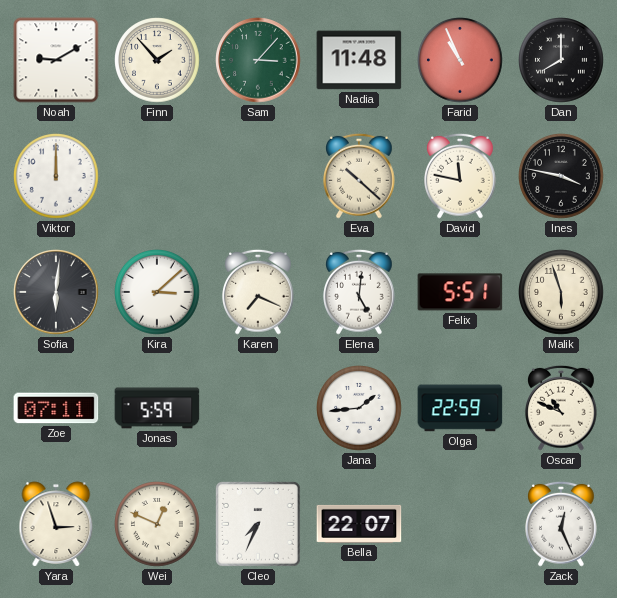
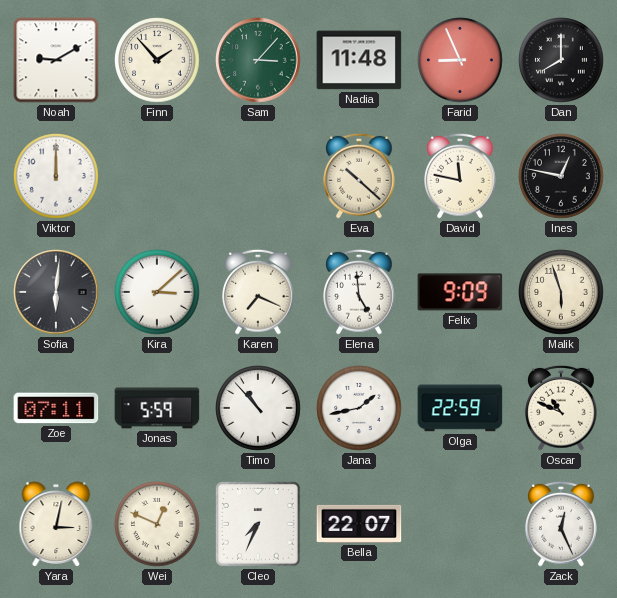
Farid: 10:56 -> 8:56
Ines: 3:47 -> 12:47
Elena: 5:01 -> 4:59
Felix: 5:51 -> 9:09
Timo: none -> 10:53
Jana: 1:44 -> 1:43
Yara: 2:57 -> 3:02
